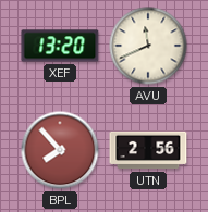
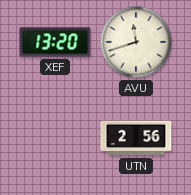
AVU: 11:41 -> 11:42
BPL: 7:53 -> none
